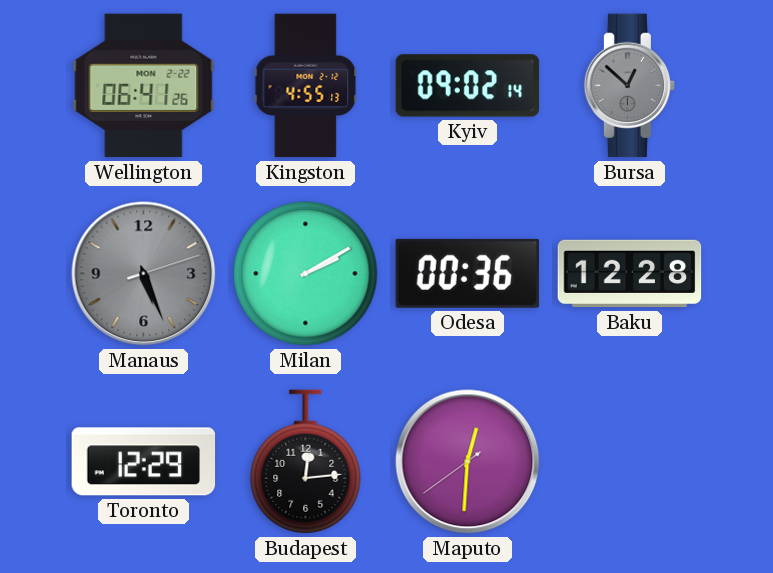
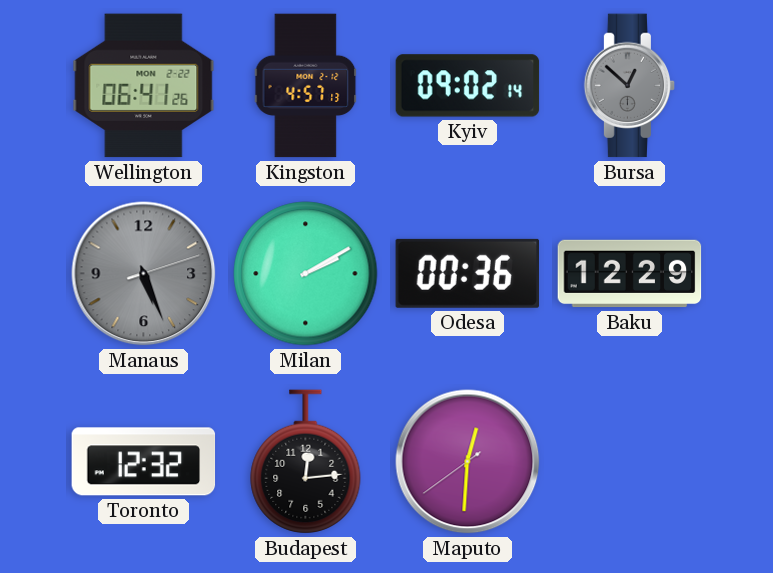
Kingston: 4:55 -> 4:57
Baku: 12:28 -> 12:29
Toronto: 12:29 -> 12:32
